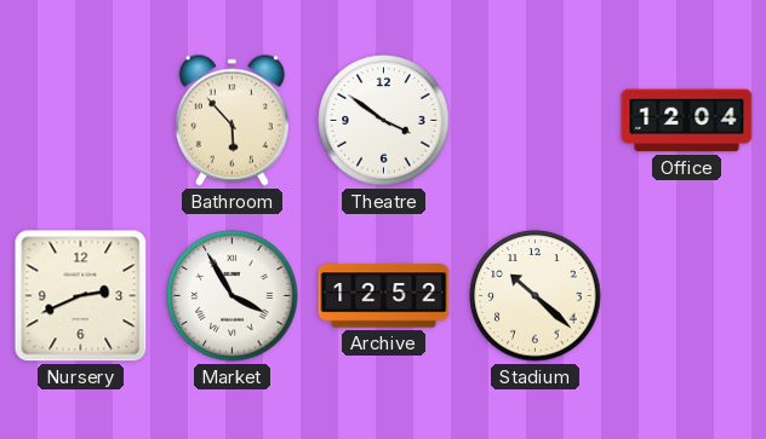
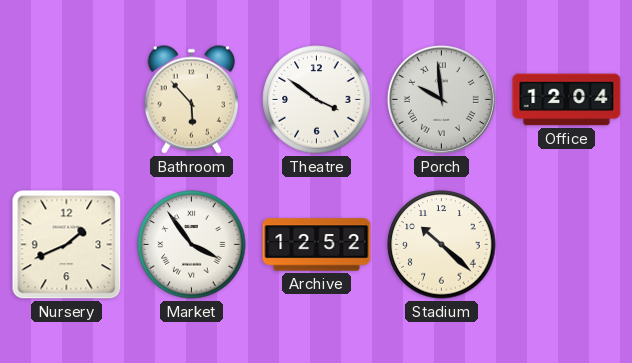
Porch: none -> 9:59
Nursery: 2:41 -> 1:41
Market: 3:55 -> 3:54
